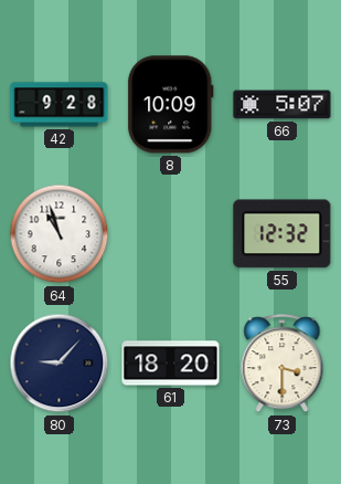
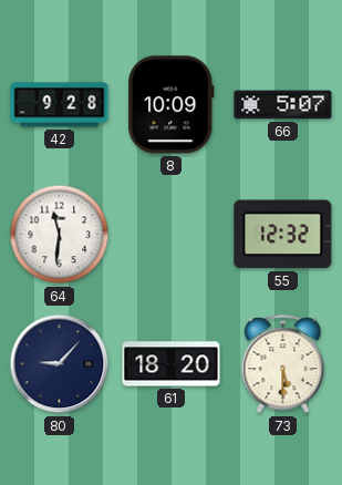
64: 10:57 -> 11:31
73: 3:30 -> 5:30
